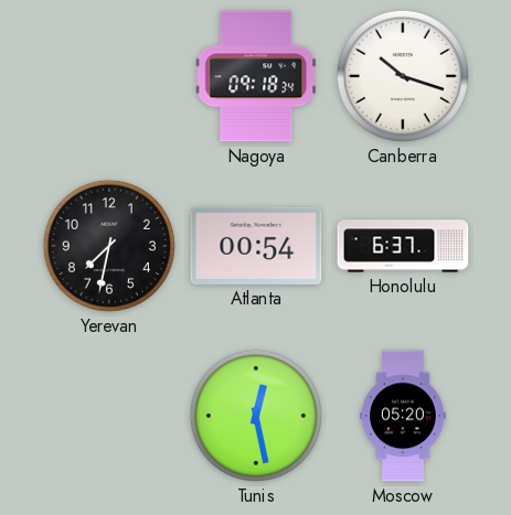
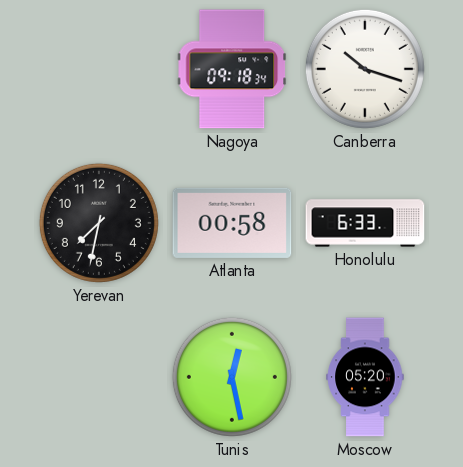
Atlanta: 00:54 -> 00:58
Honolulu: 6:37 -> 6:33
